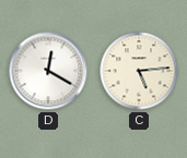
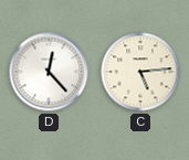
D: 12:20 -> 12:23
